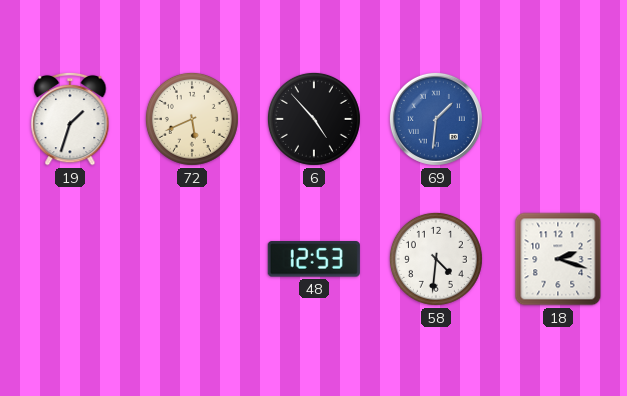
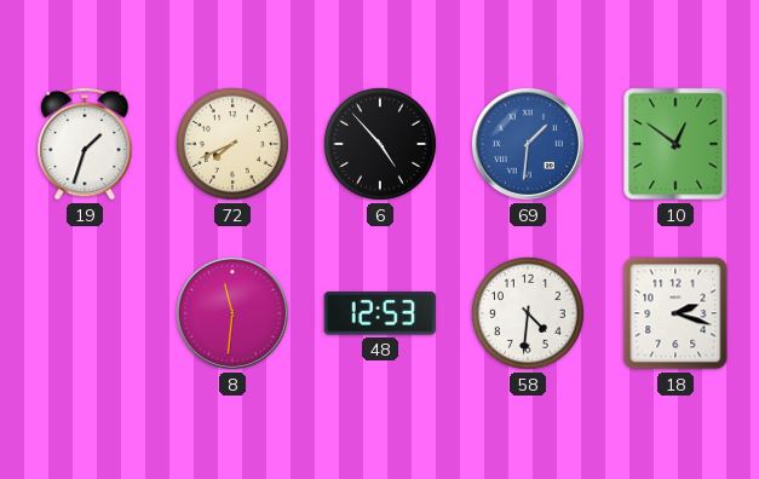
72: 5:41 -> 7:41
10: none -> 12:51
8: none -> 11:31
